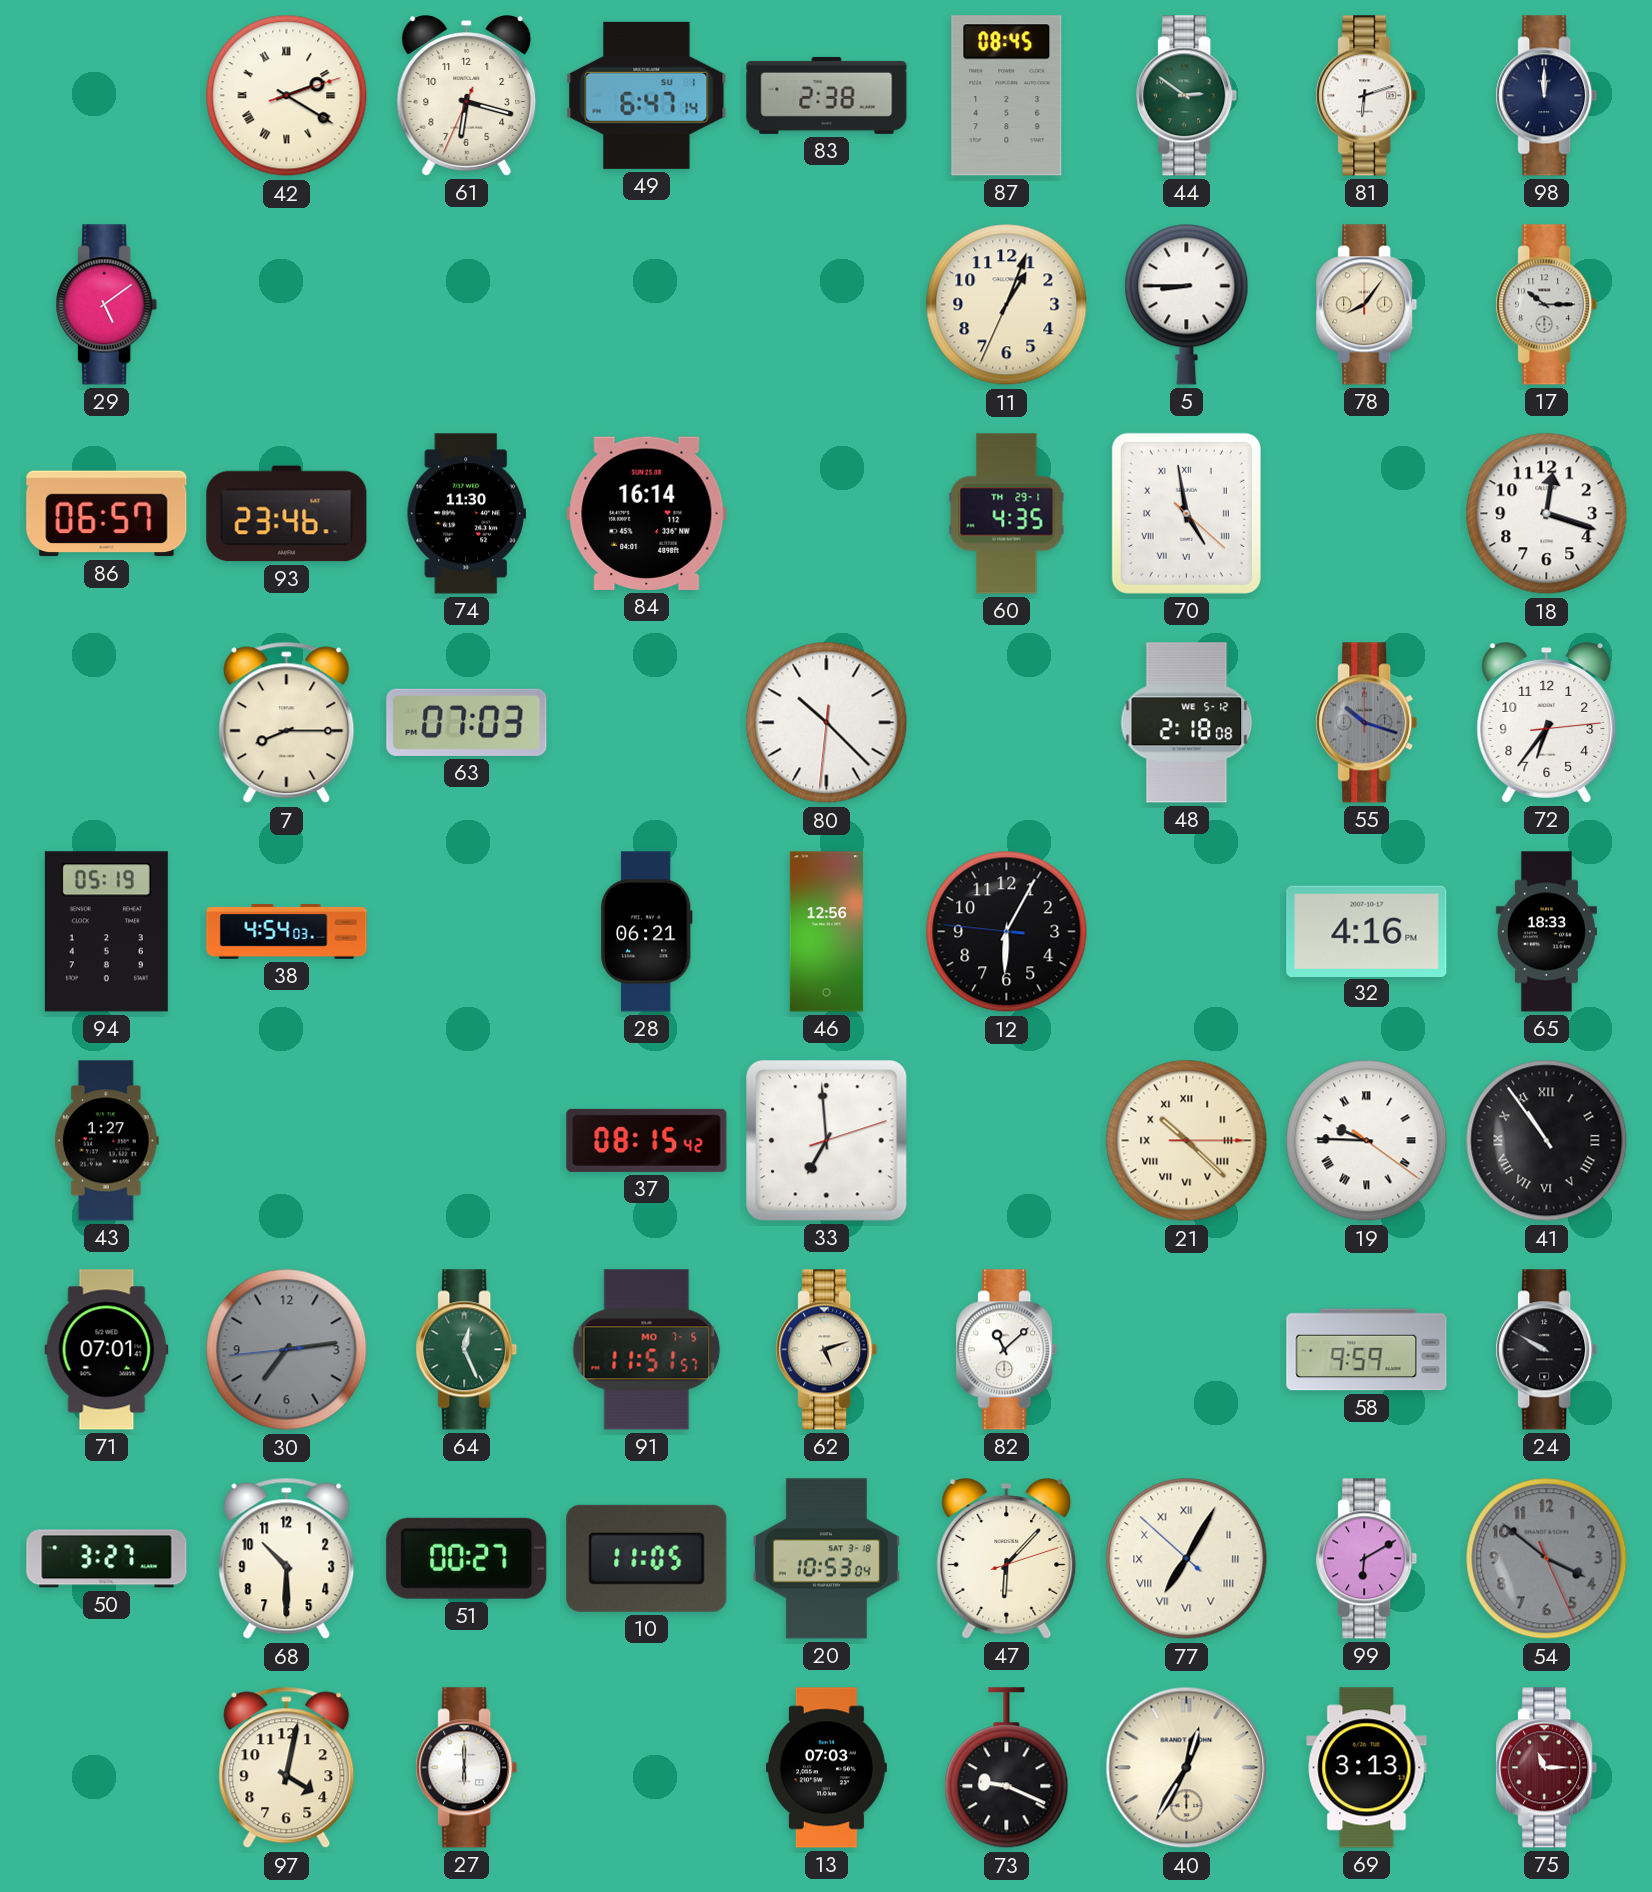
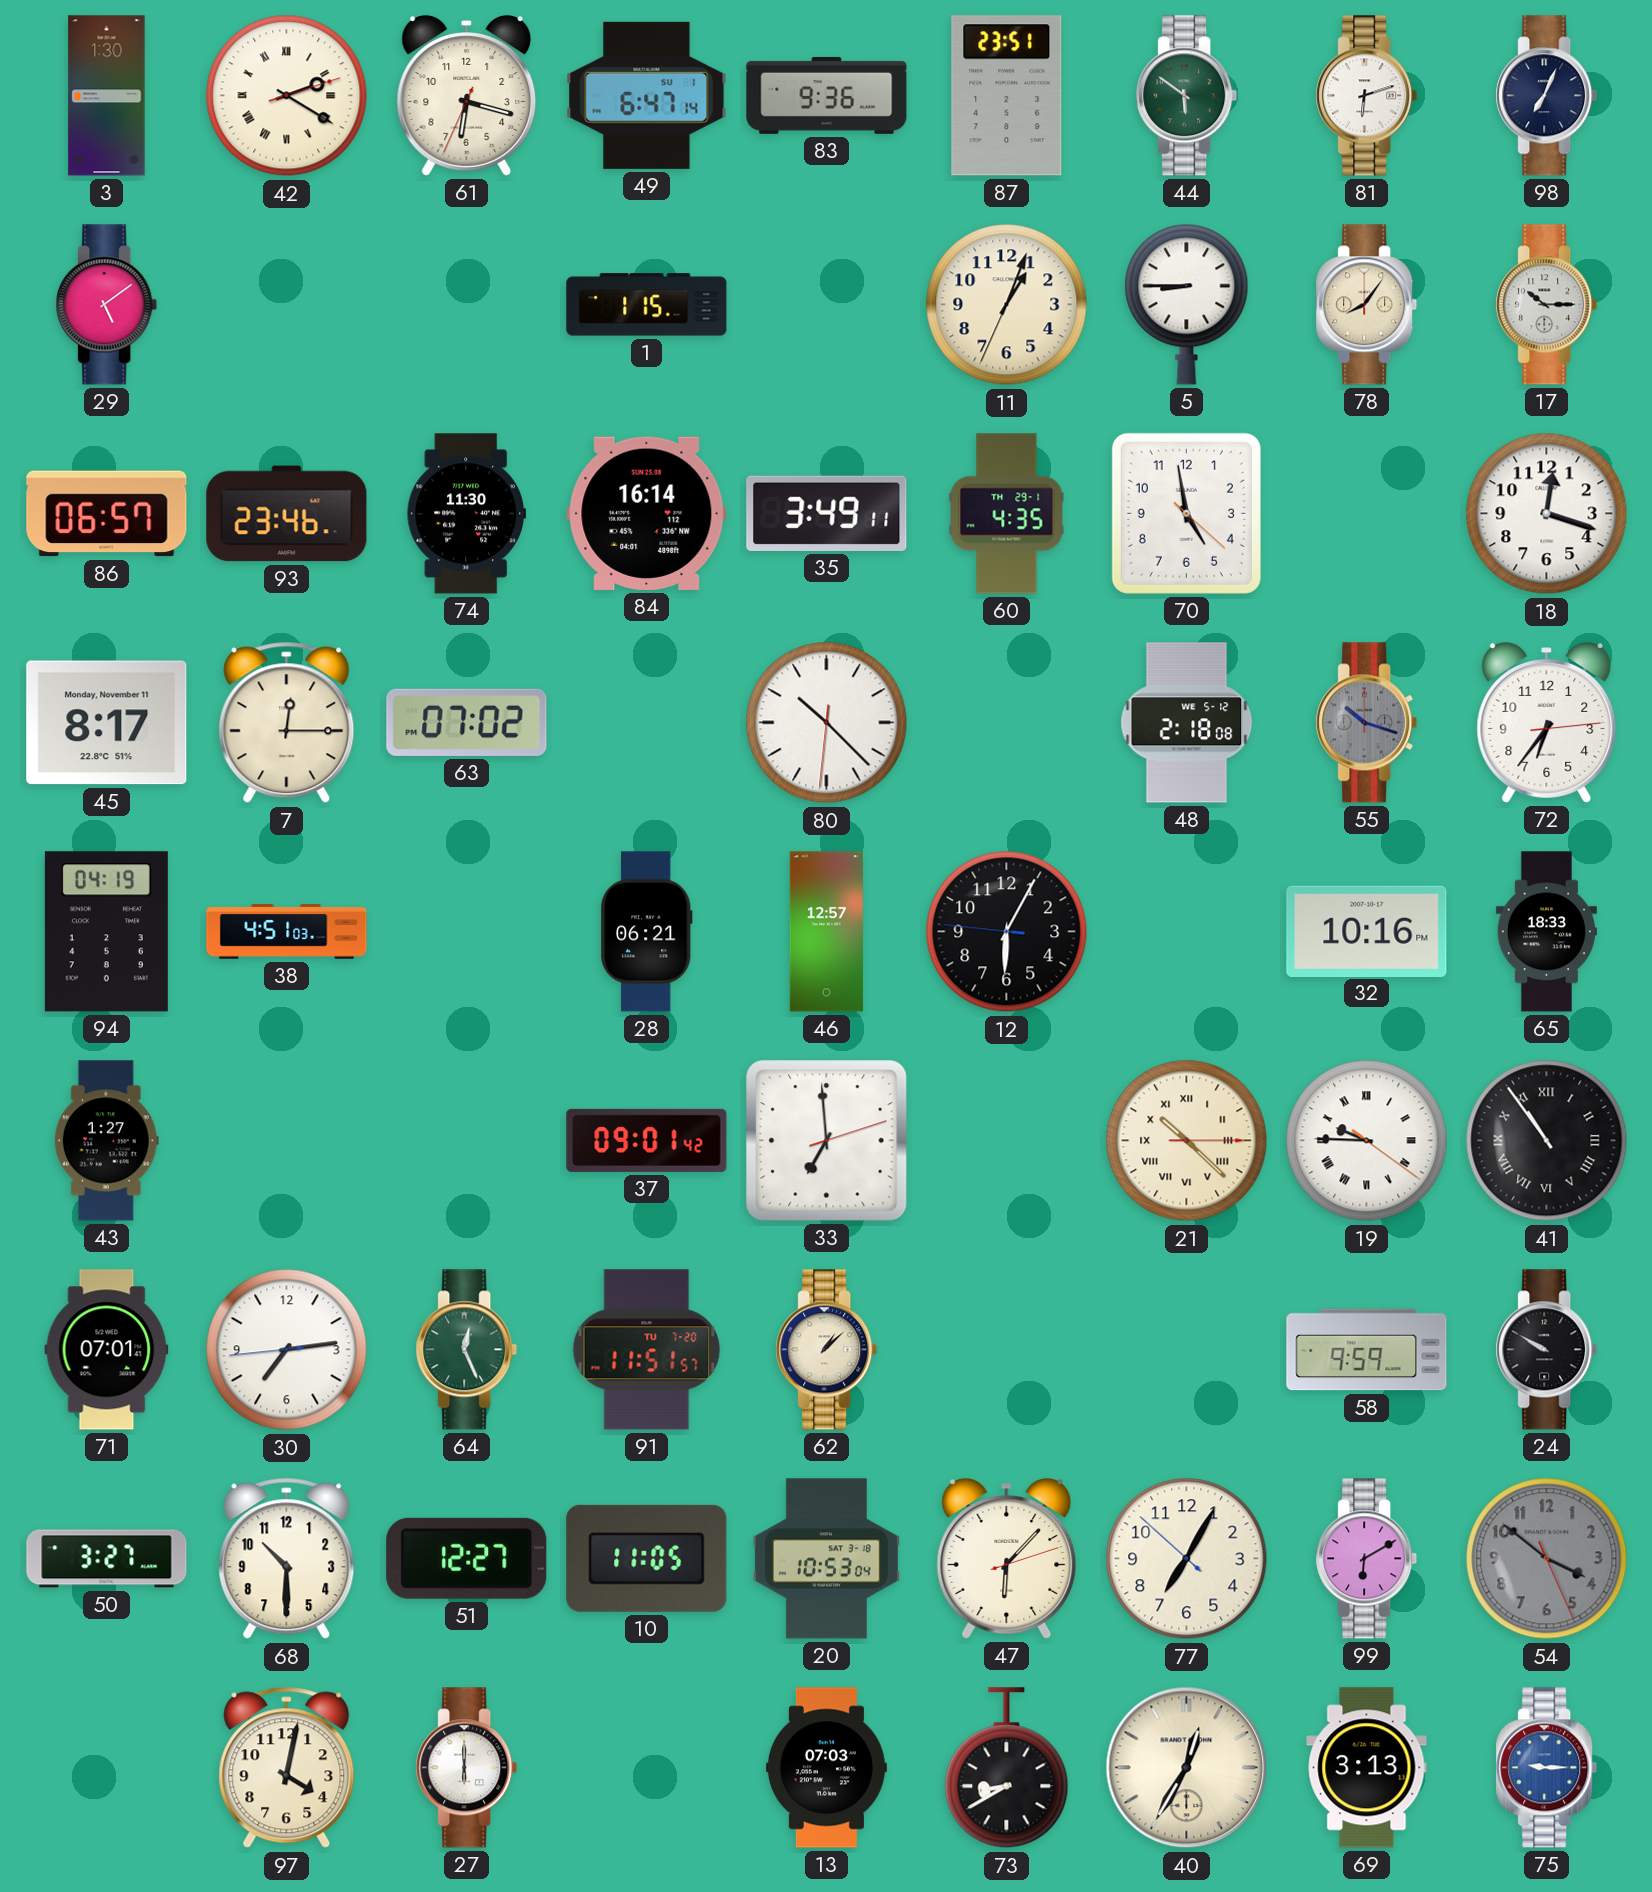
3: none -> 1:30
83: 2:38 -> 9:36
87: 08:45 -> 23:51
44: 2:51 -> 5:51
98: 12:00 -> 7:04
1: none -> 1:15
35: none -> 3:49
70 numerals: Roman -> Arabic
45: none -> 8:17
7: 8:15 -> 12:15
63: 07:03 -> 07:02
94: 05:19 -> 04:19
38: 4:54 -> 4:51
46: 12:56 -> 12:57
32: 4:16 -> 10:16
37: 08:15 -> 09:01
30 dial: grey -> white
91 date: MO 7-5 -> TU 7-20
62: 5:12 -> 1:08
82: 11:08 -> none
51: 00:27 -> 12:27
77 numerals: Roman -> Arabic
73: 9:19 -> 8:40
75: 11:15 -> 9:15
75 dial: burgundy -> blue
